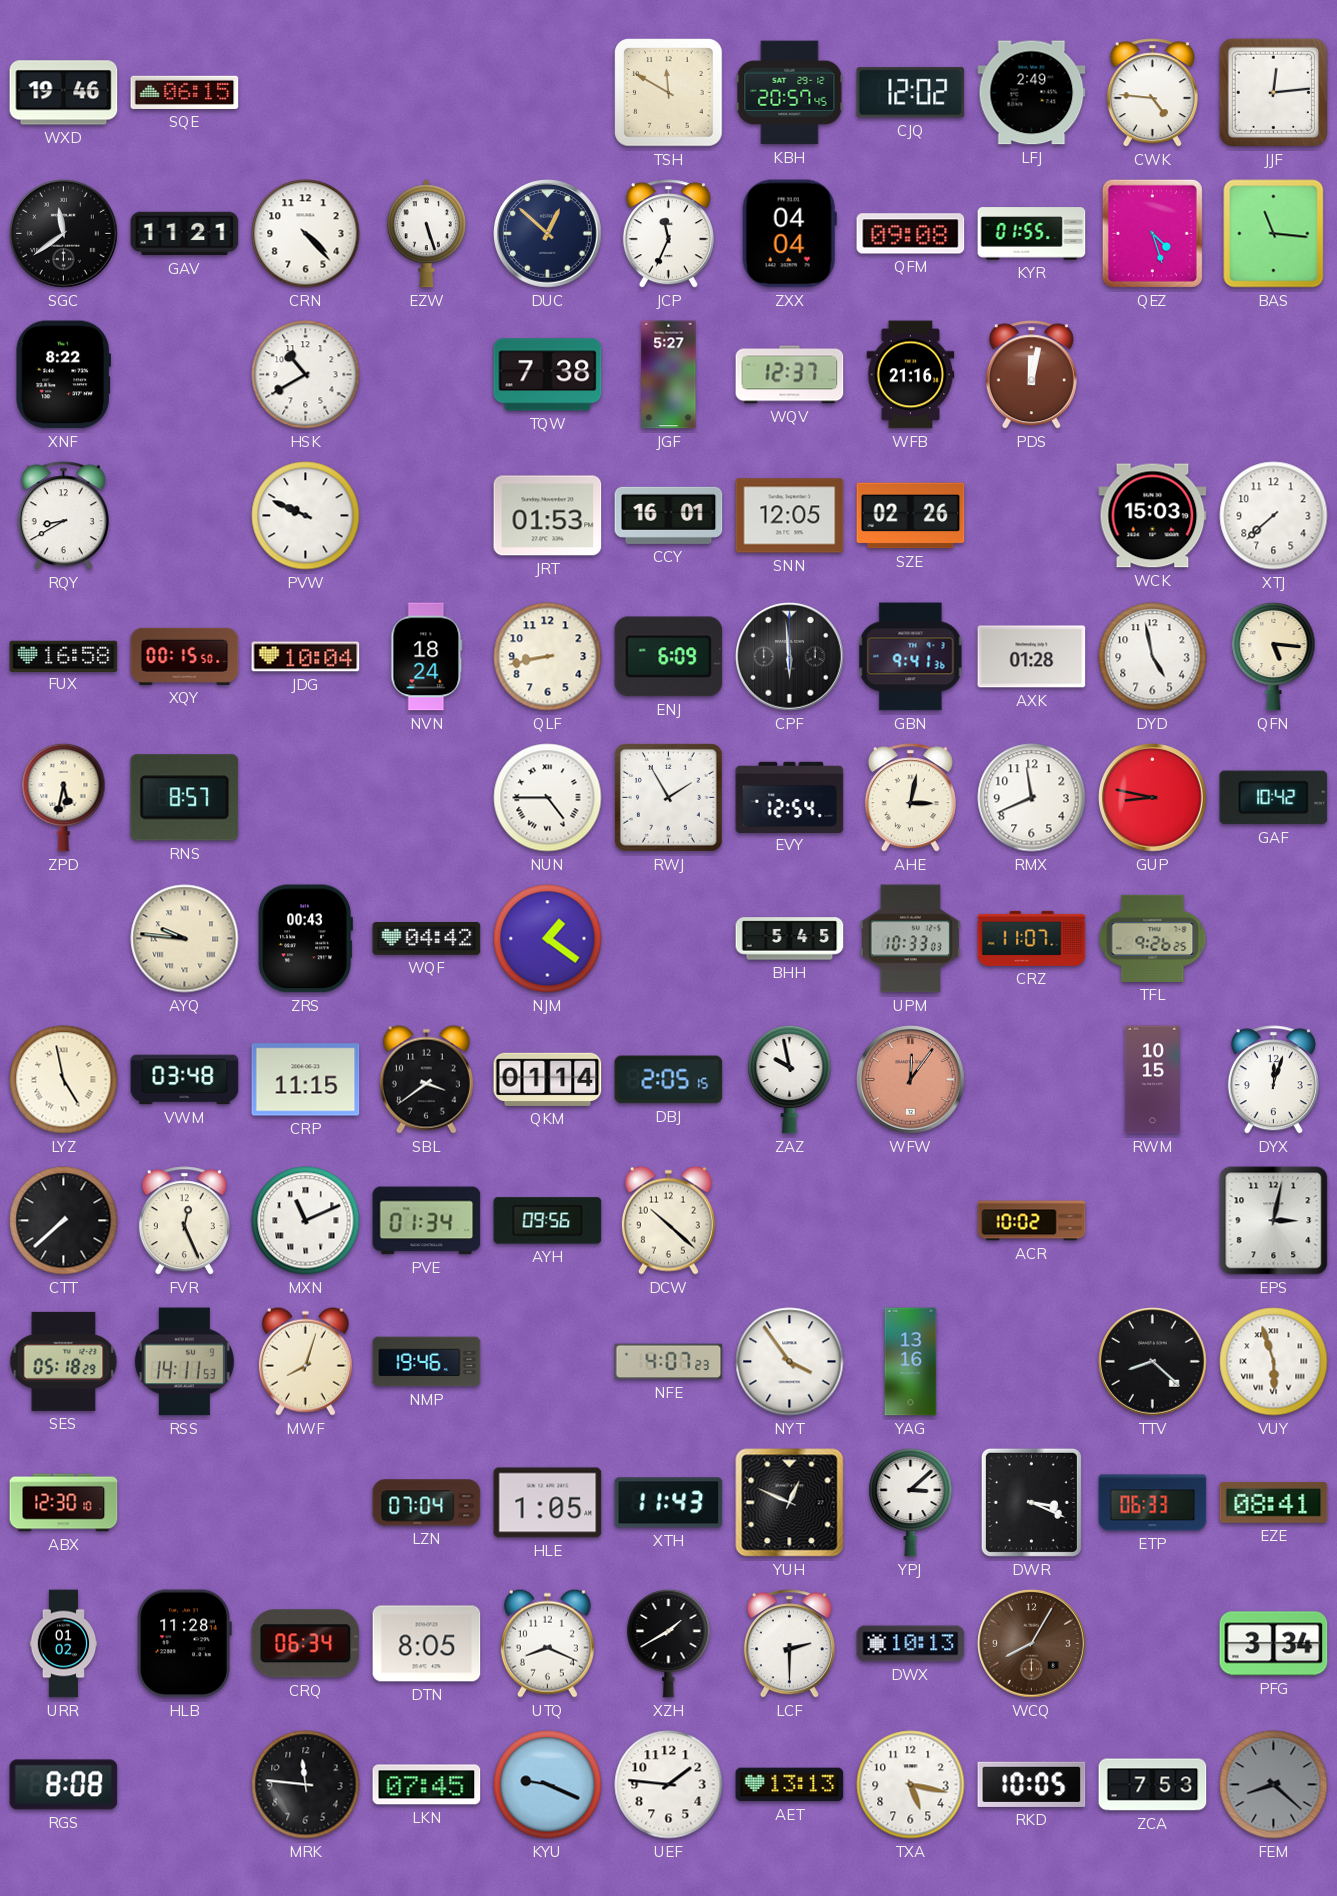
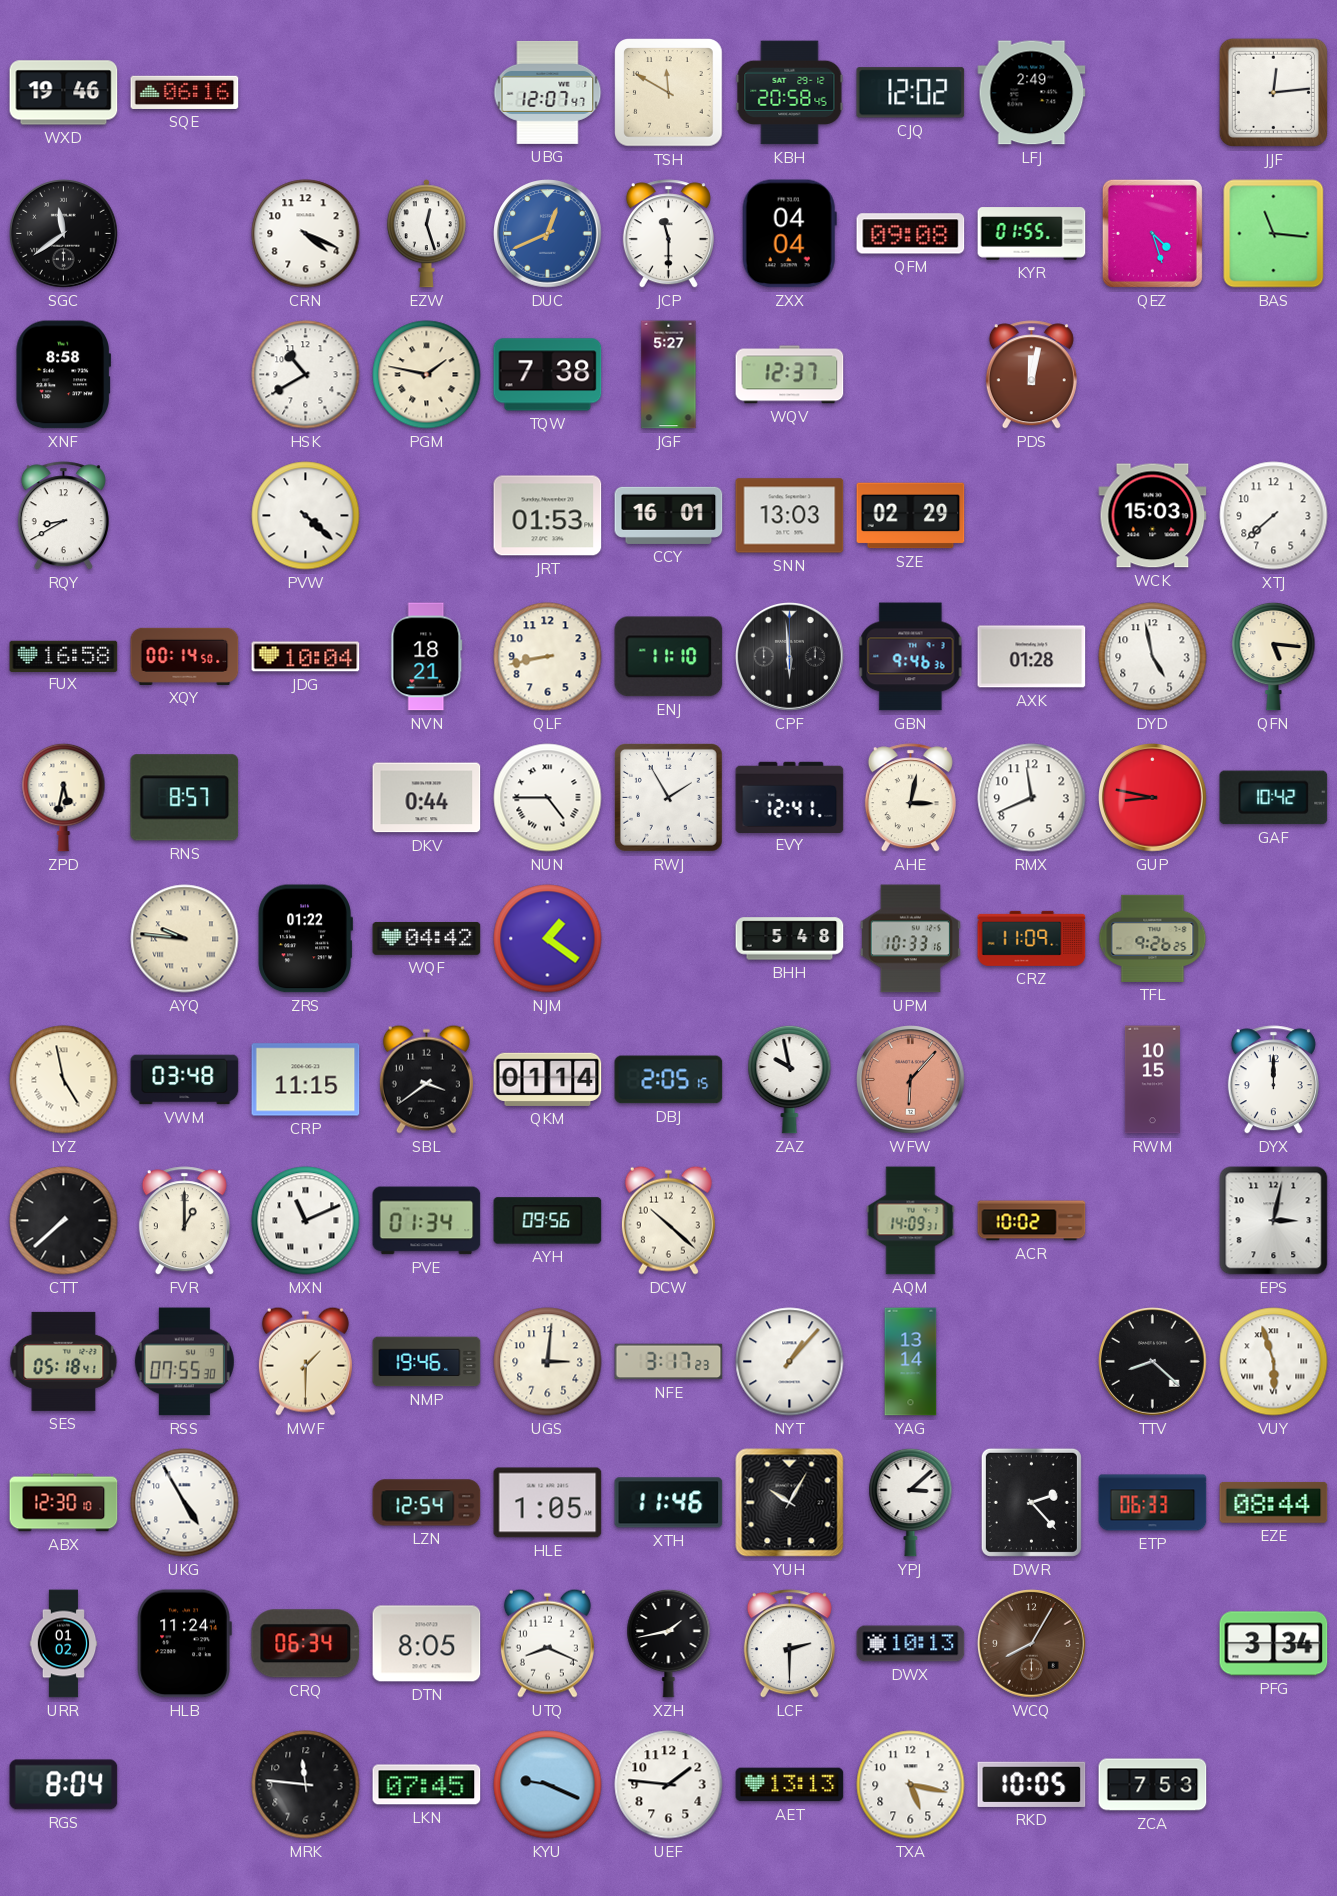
SQE: 06:15 -> 06:16
UBG: none -> 12:07
KBH: 20:57 -> 20:58
CWK: 4:46 -> none
GAV: 11:21 -> none
CRN: 4:23 -> 4:19
EZW: 5:27 -> 12:27
DUC: 12:52 -> 12:41
DUC dial: navy -> blue
JCP: 11:34 -> 11:30
XNF: 8:22 -> 8:58
PGM: none -> 1:47
WFB: 21:16 -> none
PVW: 9:49 -> 4:22
SNN: 12:05 -> 13:03
SZE: 02:26 -> 02:29
XQY: 00:15 -> 00:14
NVN: 18:24 -> 18:21
ENJ: 6:09 -> 11:10
GBN: 9:41 -> 9:46
DKV: none -> 0:44
EVY: 12:54 -> 12:41
ZRS: 00:43 -> 01:22
BHH: 5:45 -> 5:48
UPM: 10:33:03 -> 10:33:16
CRZ: 11:07 -> 11:09
WFW: 12:06 -> 6:07
DYX: 12:03 -> 12:00
FVR: 12:26 -> 1:00
AQM: none -> 14:09
SES: 05:18:29 -> 05:18:41
RSS: 14:11 -> 07:55
MWF: 8:03 -> 1:30
UGS: none -> 3:01
NFE: 4:07 -> 3:17
NYT: 3:54 -> 1:07
YAG: 13:16 -> 13:14
UKG: none -> 4:55
LZN: 07:04 -> 12:54
XTH: 11:43 -> 11:46
YUH: 12:49 -> 10:05
DWR: 3:19 -> 2:23
EZE: 08:41 -> 08:44
HLB: 11:28 -> 11:24
XZH: 1:40 -> 1:43
RGS: 8:08 -> 8:04
FEM: 8:22 -> none
